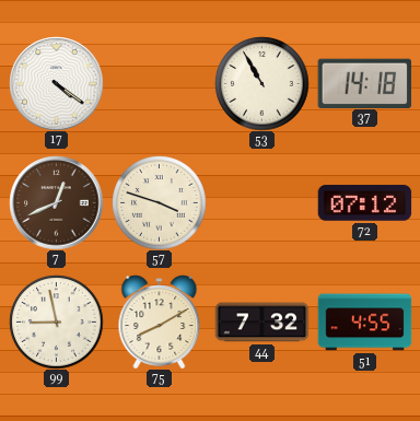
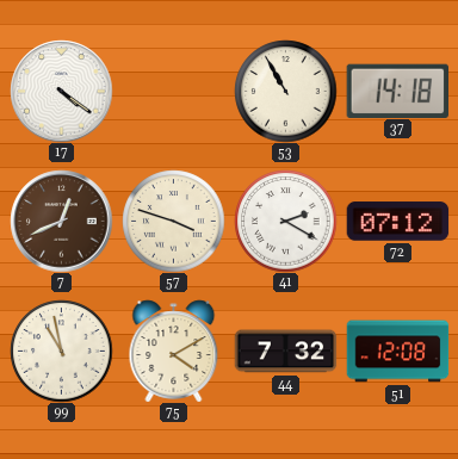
41: none -> 2:20
99: 8:58 -> 10:58
75: 8:10 -> 4:10
51: 4:55 -> 12:08
